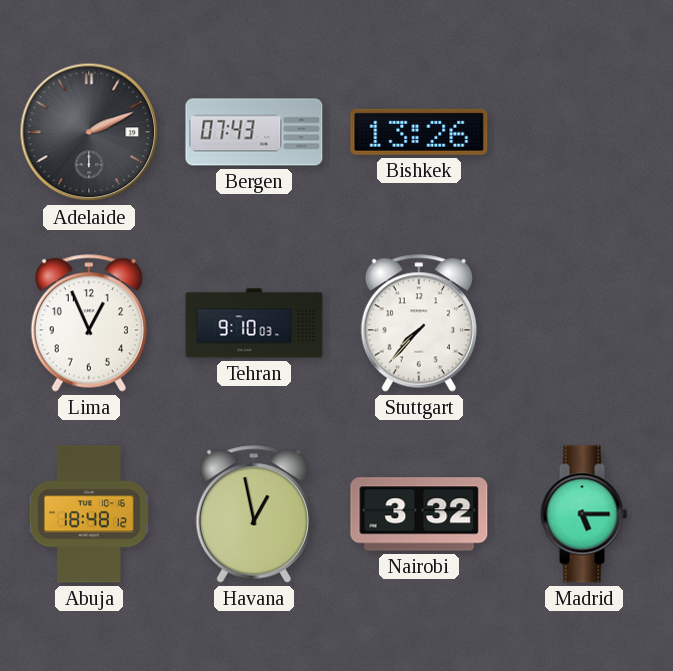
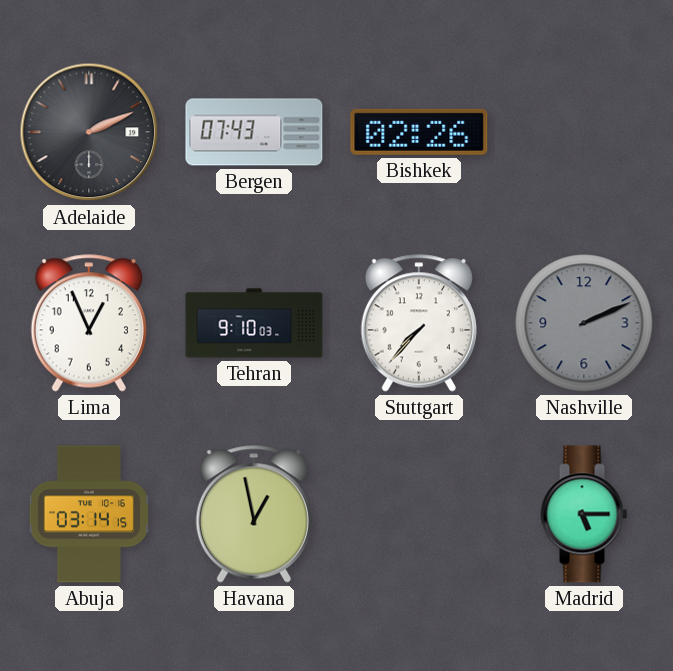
Bishkek: 13:26 -> 02:26
Nashville: none -> 2:11
Abuja: 18:48 -> 03:14
Nairobi: 3:32 -> none
